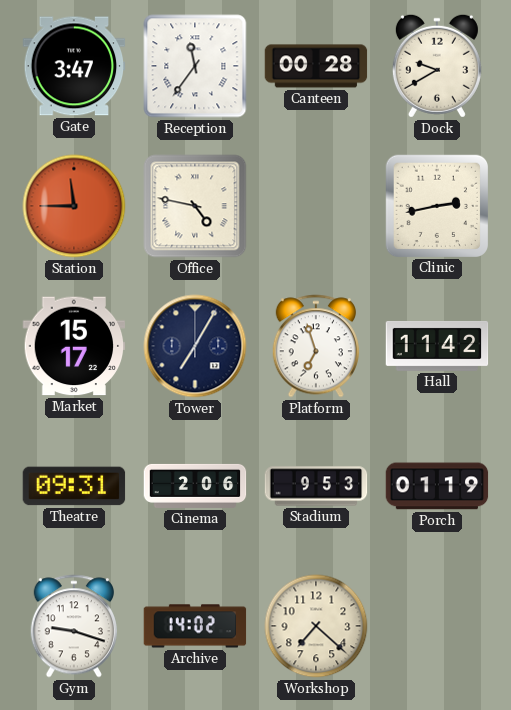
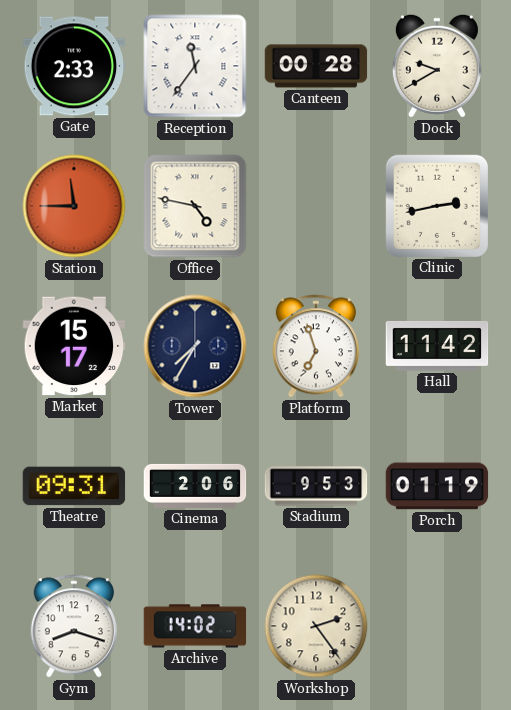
Gate: 3:47 -> 2:33
Tower: 7:05 -> 7:35
Gym: 9:18 -> 8:18
Workshop: 7:22 -> 2:24
